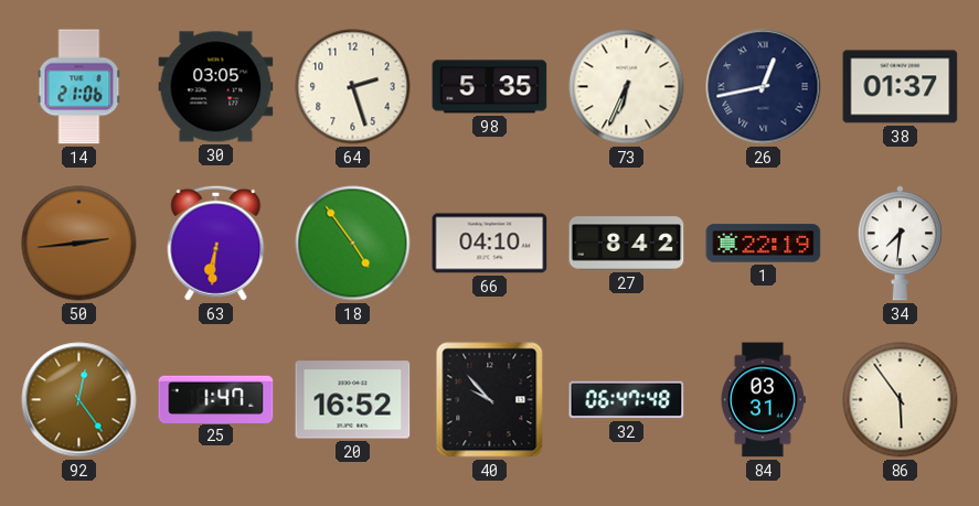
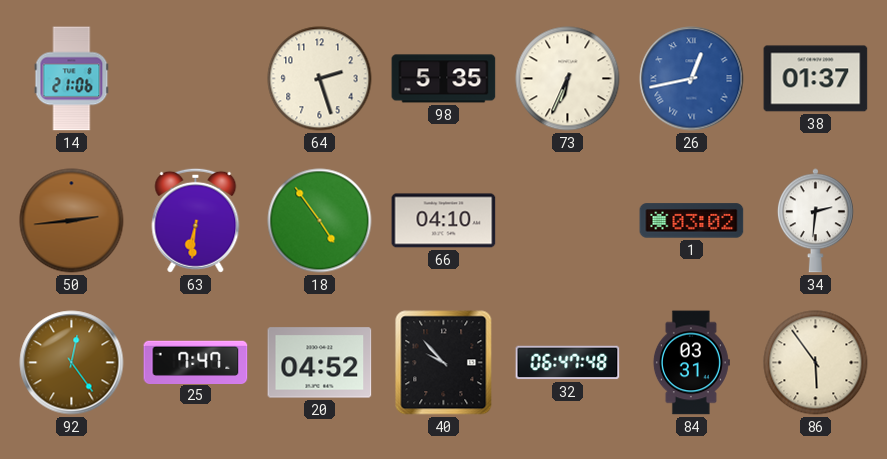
30: 03:05 -> none
26 dial: navy -> blue
27: 8:42 -> none
1: 22:19 -> 03:02
34: 7:31 -> 2:31
25: 1:47 -> 7:47
20: 16:52 -> 04:52
